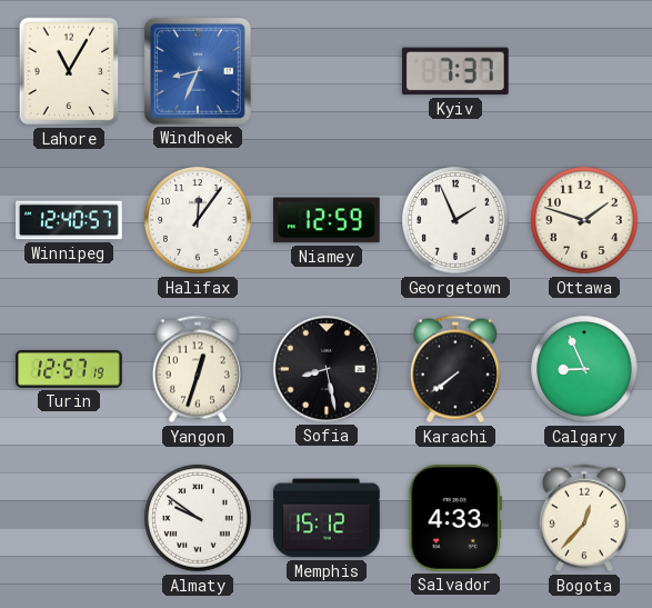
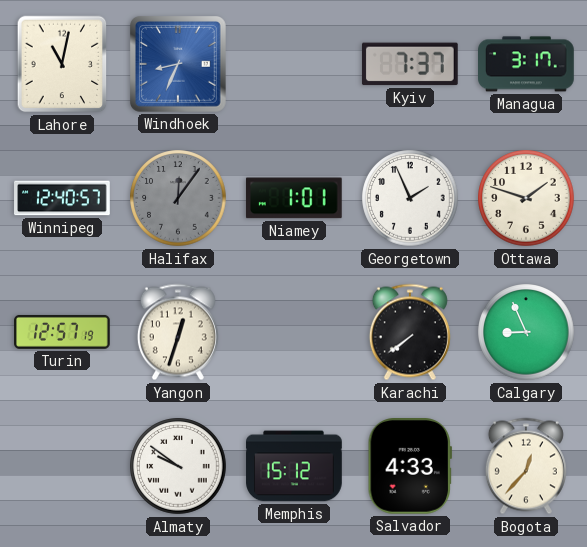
Lahore: 11:05 -> 11:02
Managua: none -> 3:17
Halifax dial: white -> grey
Niamey: 12:59 -> 1:01
Sofia: 8:28 -> none
